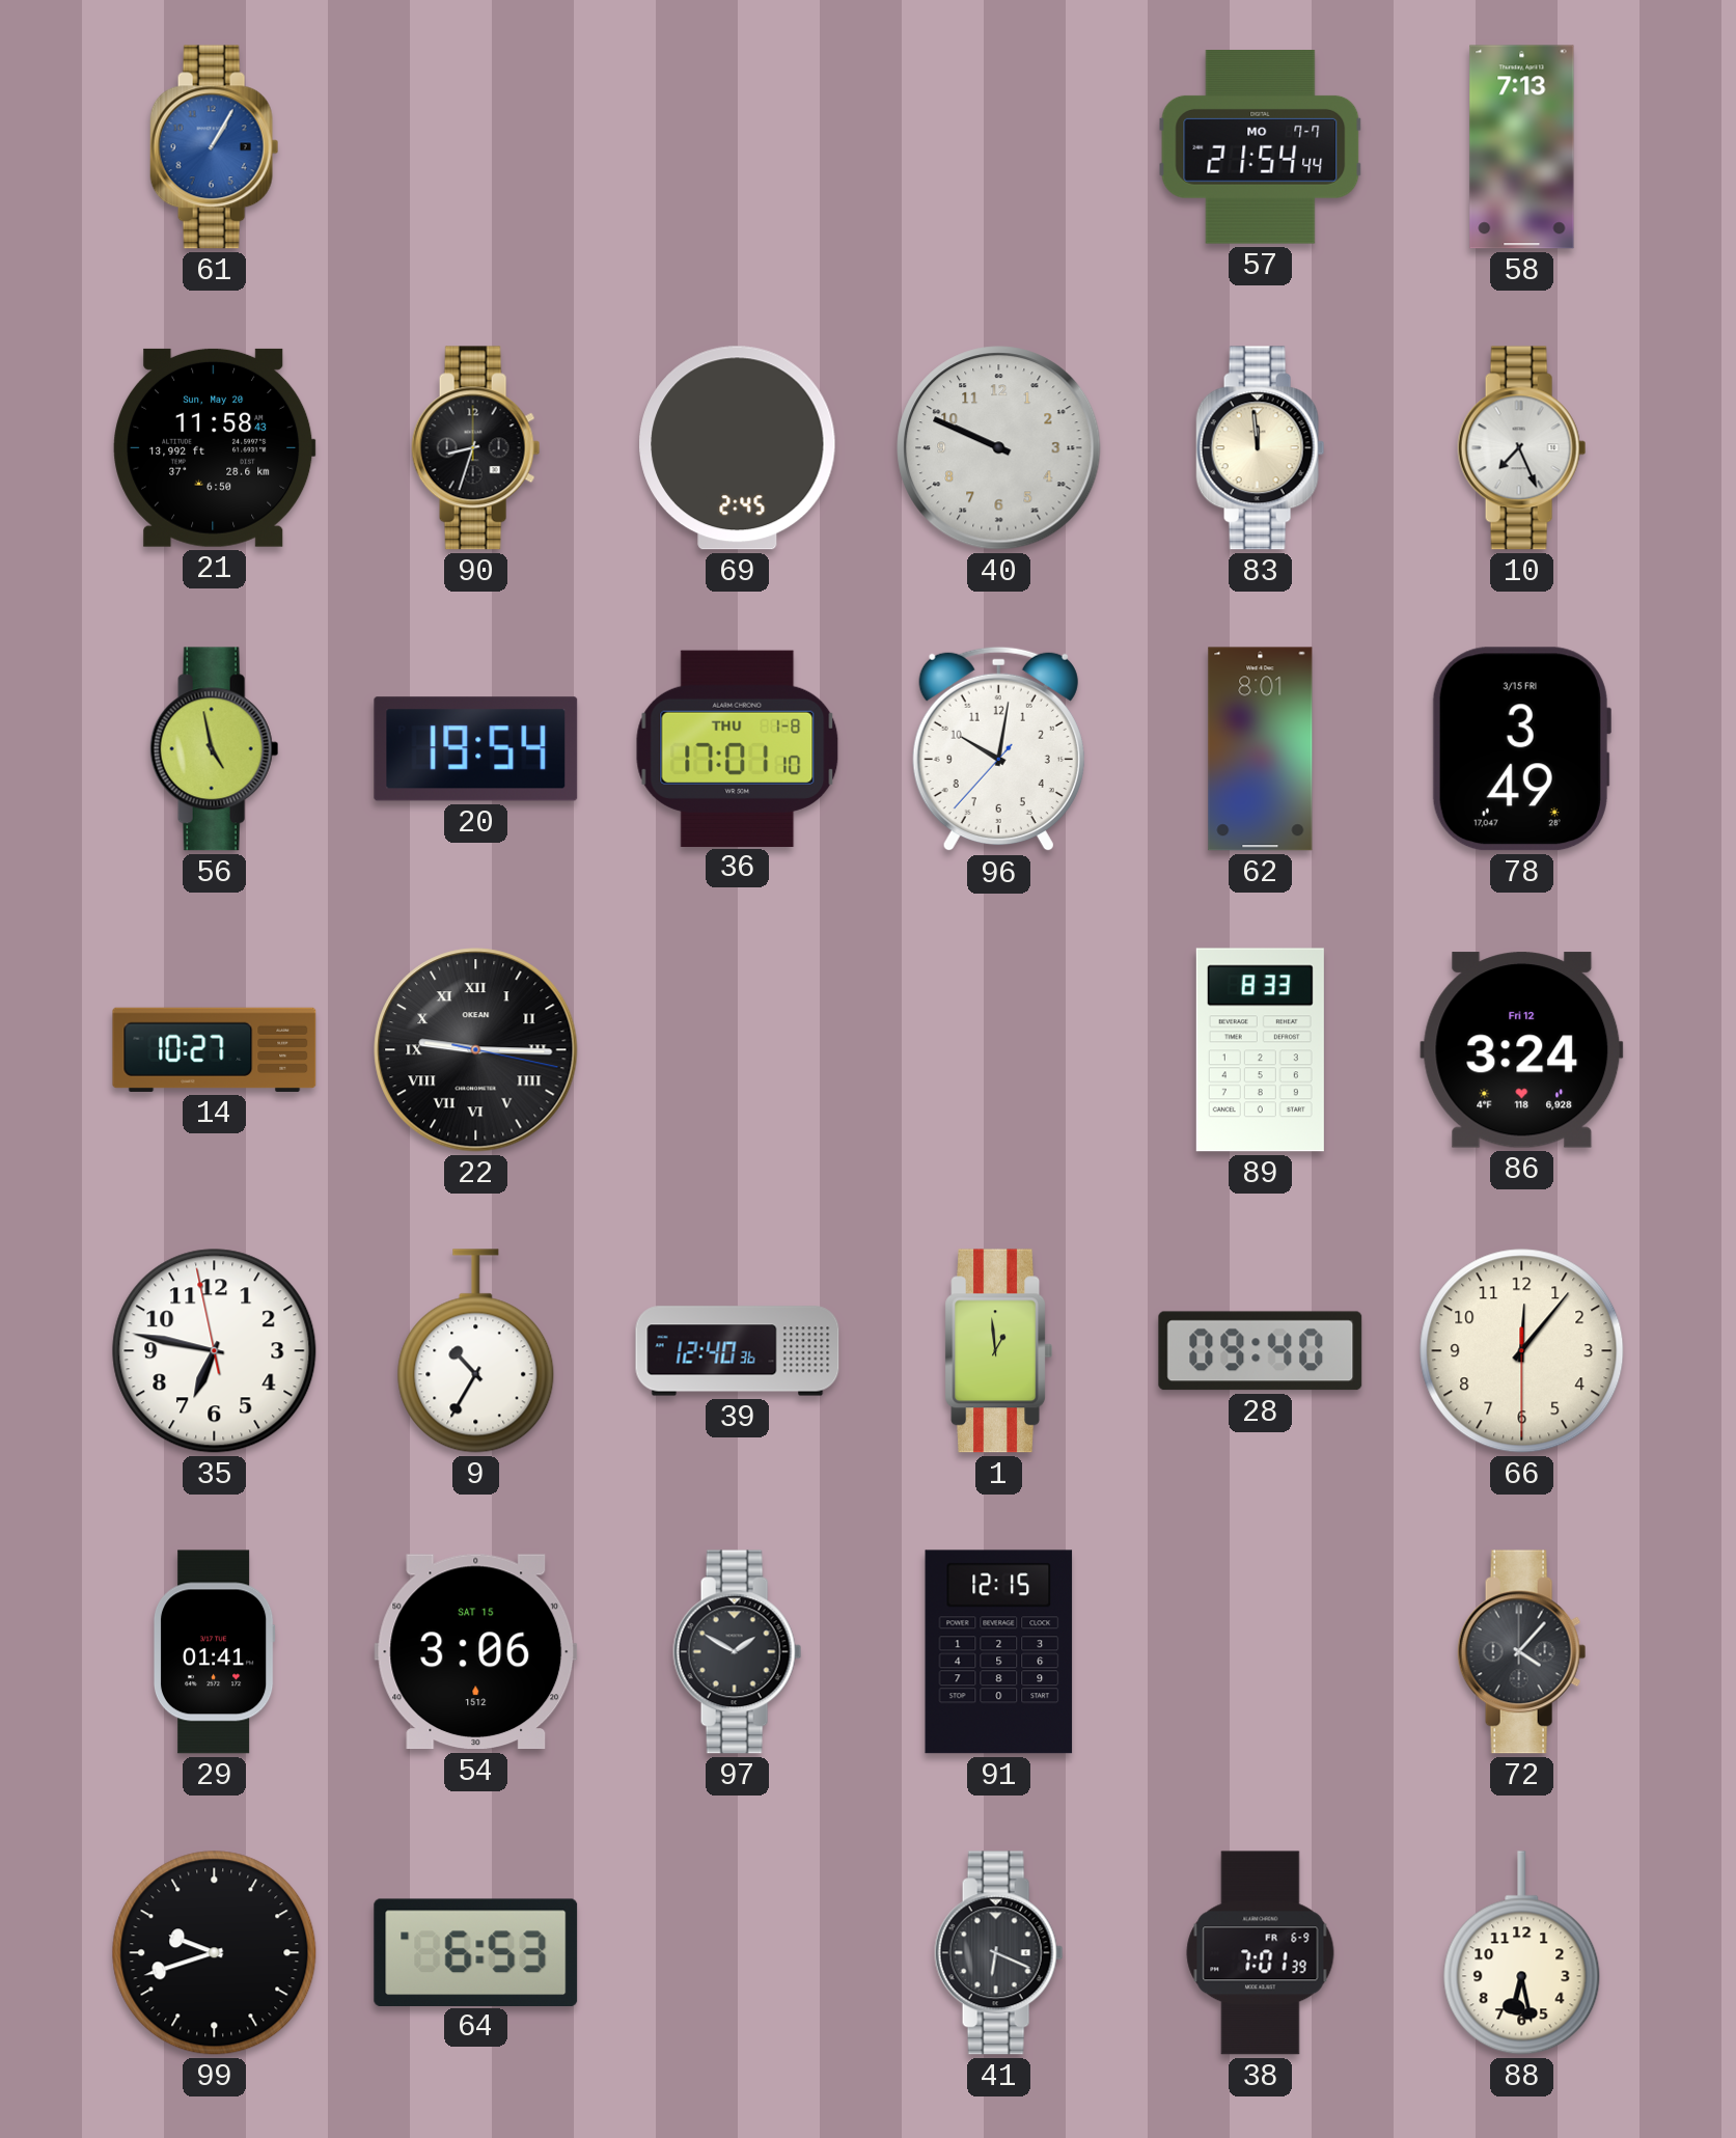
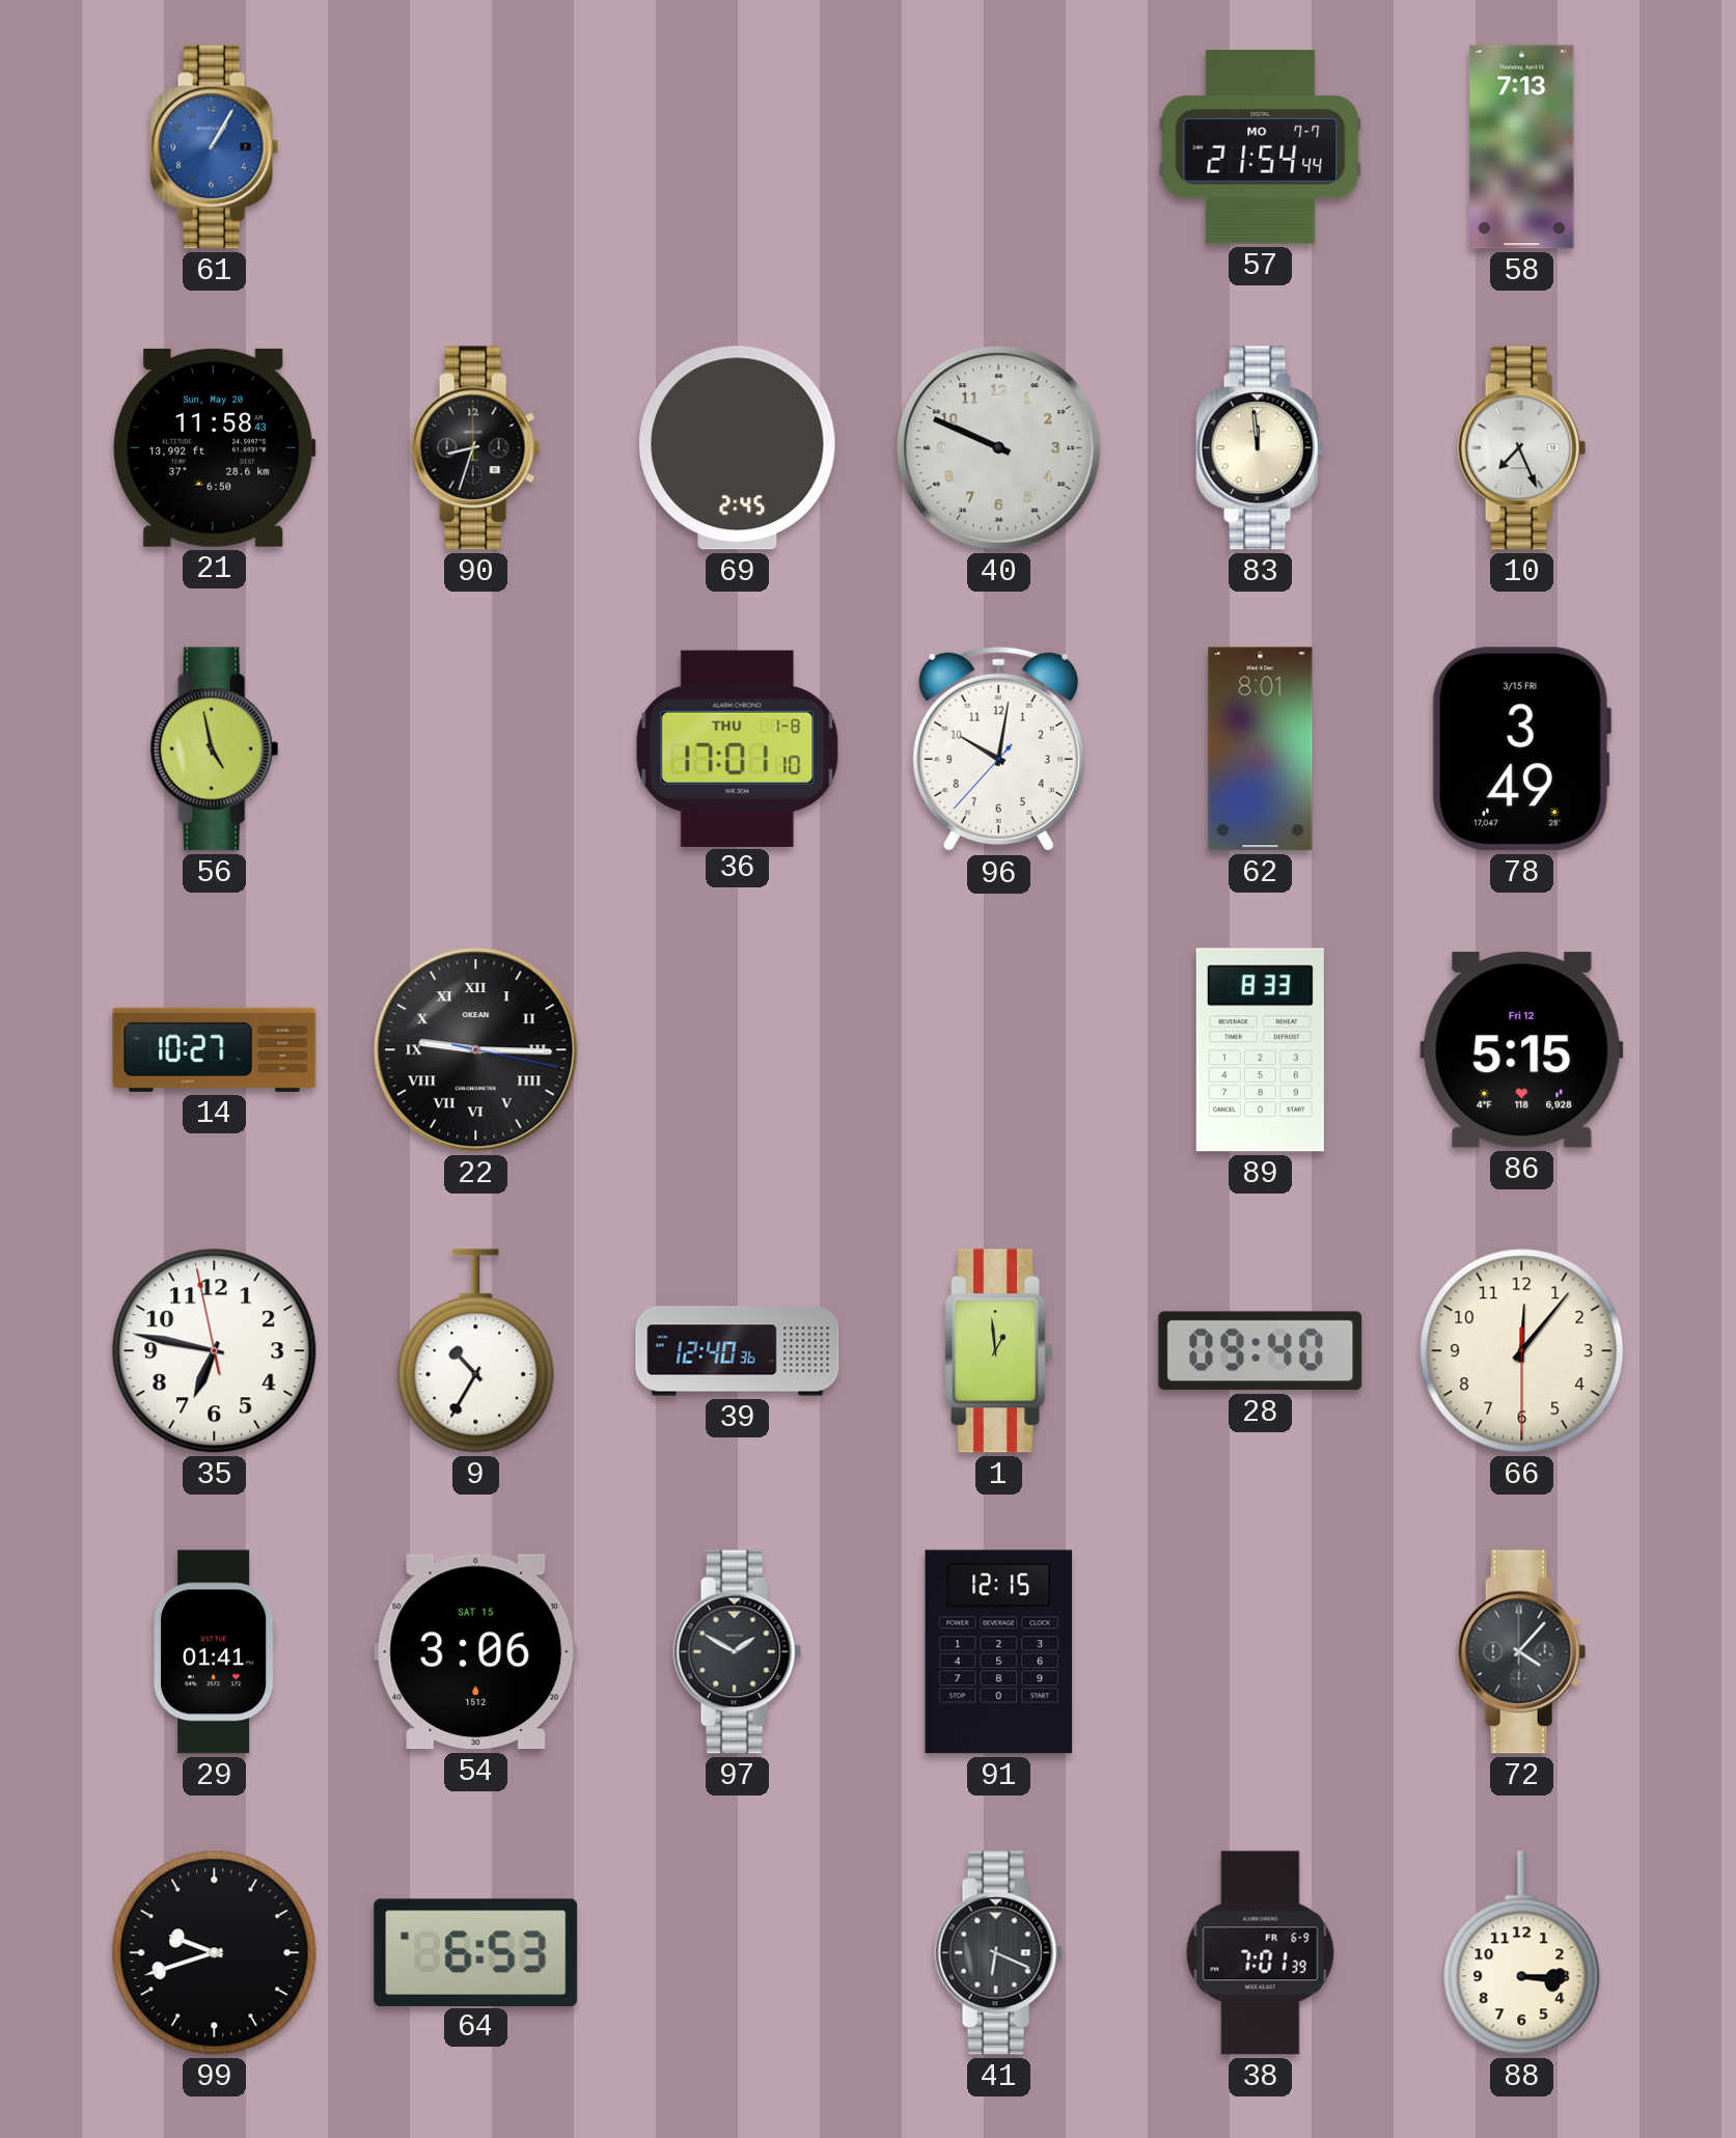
20: 19:54 -> none
86: 3:24 -> 5:15
88: 6:28 -> 3:15
